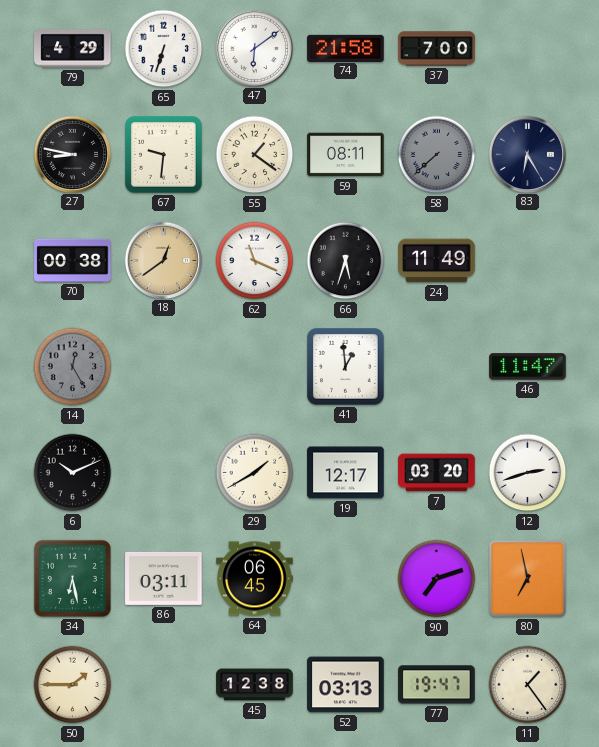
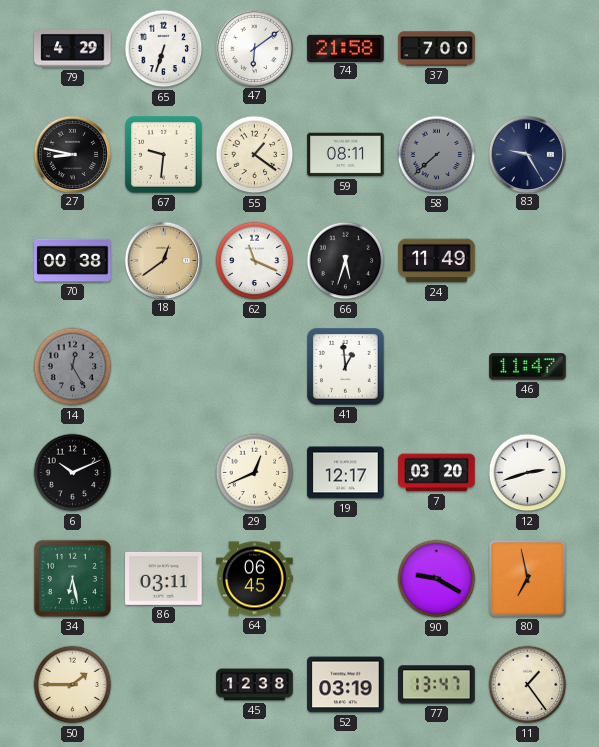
83: 6:25 -> 9:25
29: 1:40 -> 12:41
90: 7:12 -> 9:20
52: 03:13 -> 03:19
77: 19:47 -> 13:47
